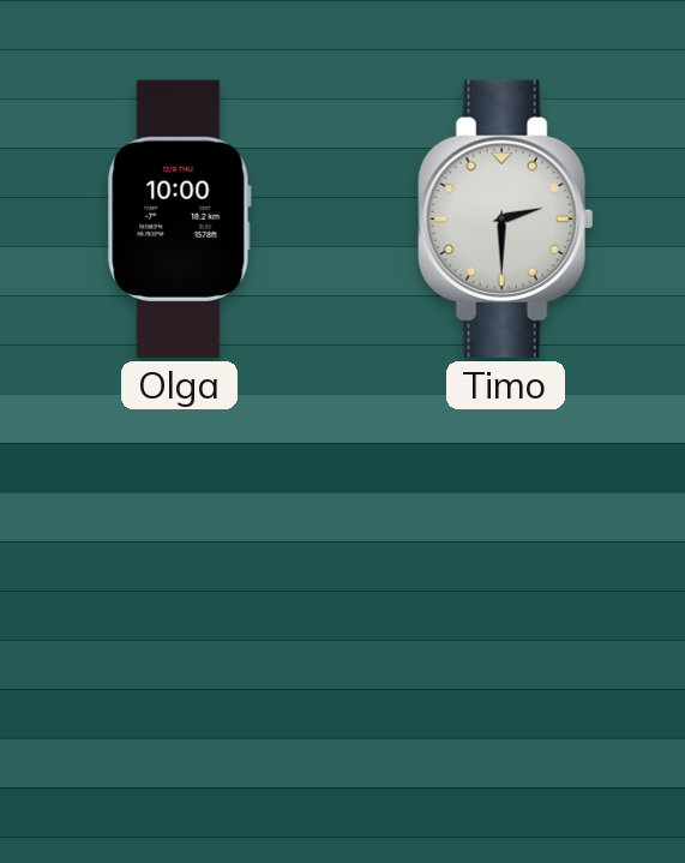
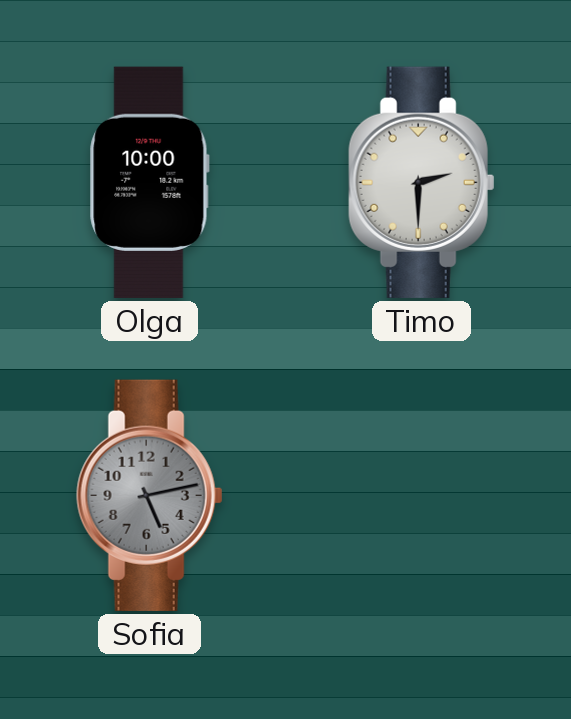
Sofia: none -> 5:13
